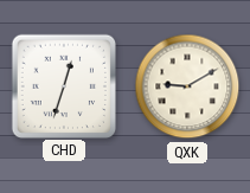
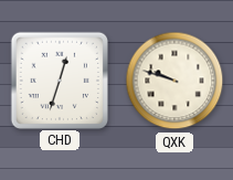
QXK: 9:10 -> 9:48
